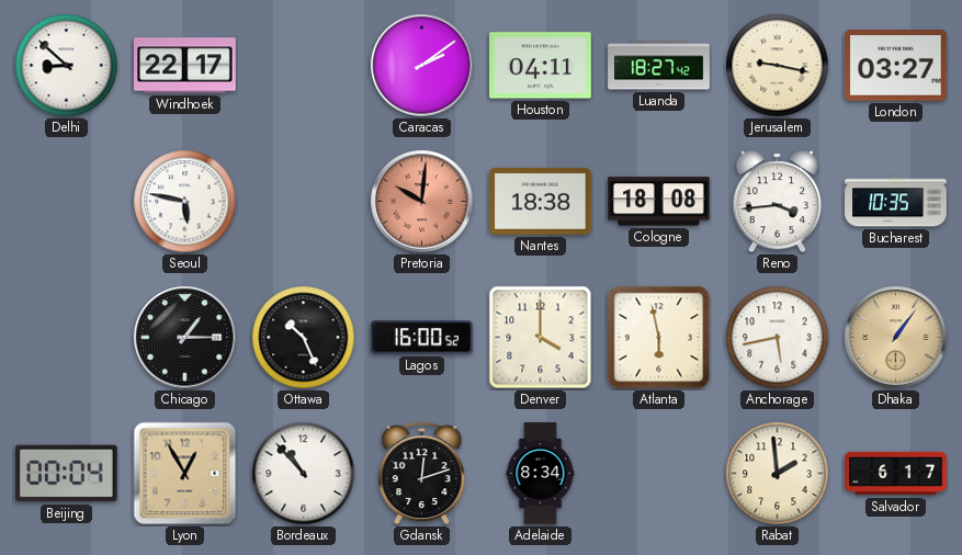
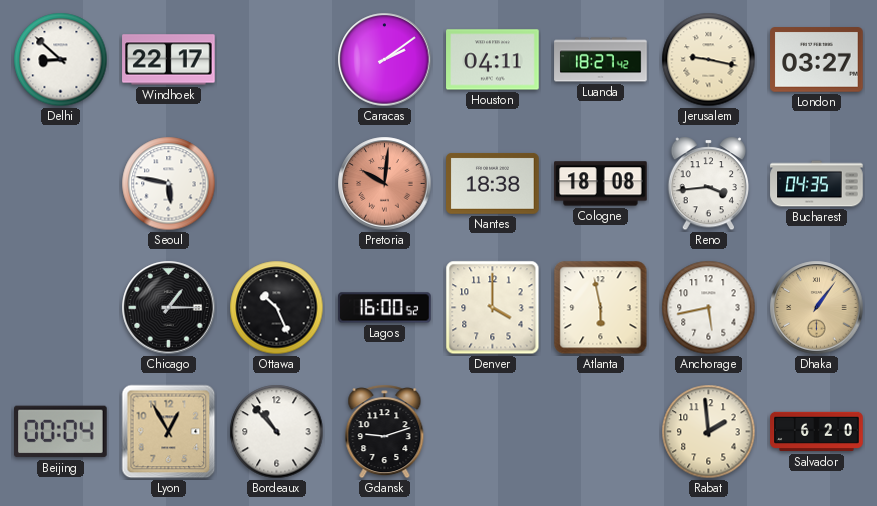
Bucharest: 10:35 -> 04:35
Gdansk: 12:12 -> 9:12
Adelaide: 8:34 -> none
Salvador: 6:17 -> 6:20
